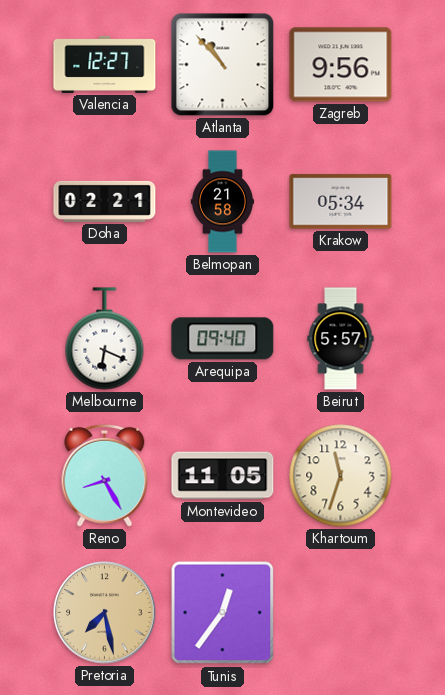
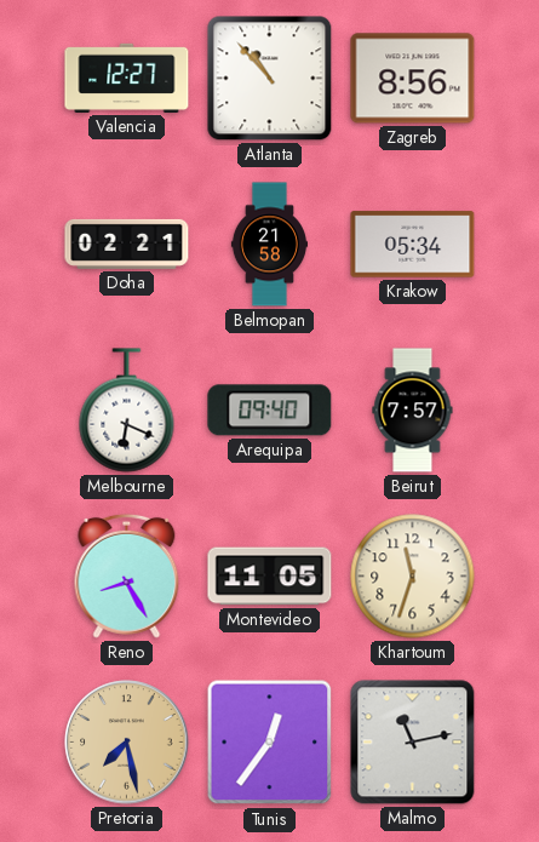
Zagreb: 9:56 -> 8:56
Beirut: 5:57 -> 7:57
Malmo: none -> 11:13
